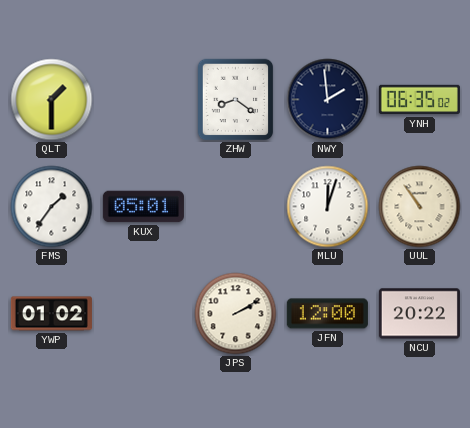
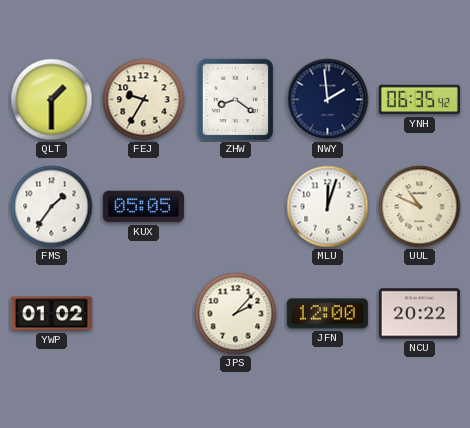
FEJ: none -> 9:35
YNH: 06:35:02 -> 06:35:42
KUX: 05:01 -> 05:05
UUL: 10:54 -> 10:49
JPS: 2:10 -> 2:07
